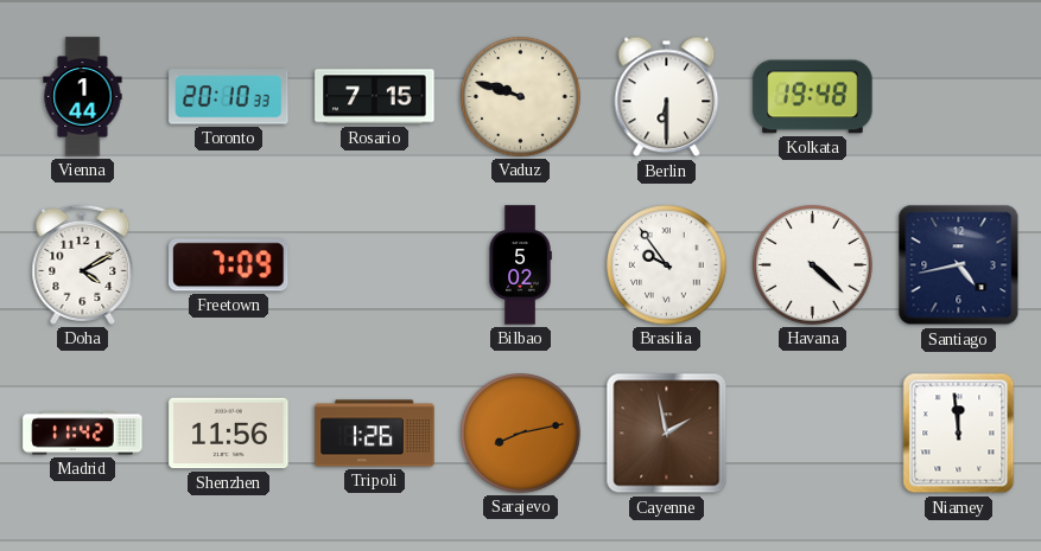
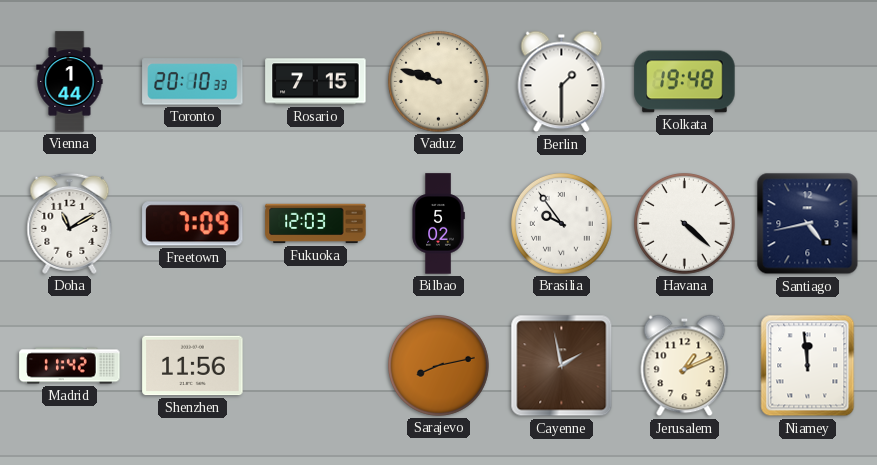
Berlin: 6:30 -> 1:30
Doha: 4:10 -> 11:10
Fukuoka: none -> 12:03
Tripoli: 1:26 -> none
Jerusalem: none -> 1:11
